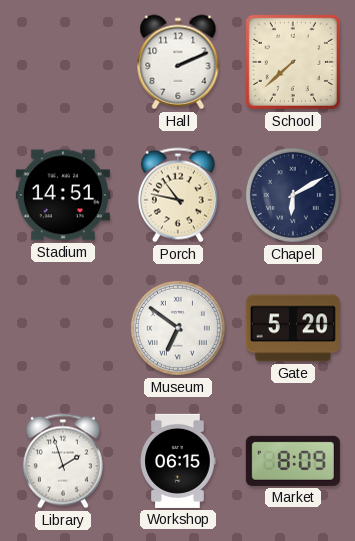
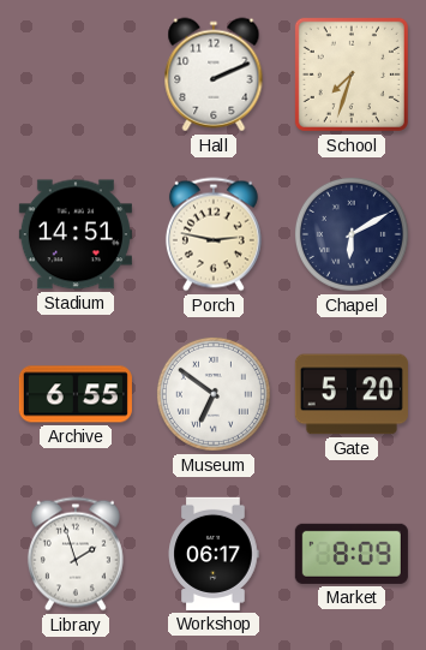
School: 7:38 -> 7:33
Porch: 10:47 -> 2:47
Archive: none -> 6:55
Workshop: 06:15 -> 06:17
